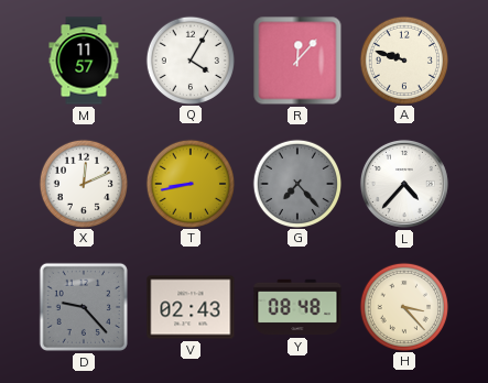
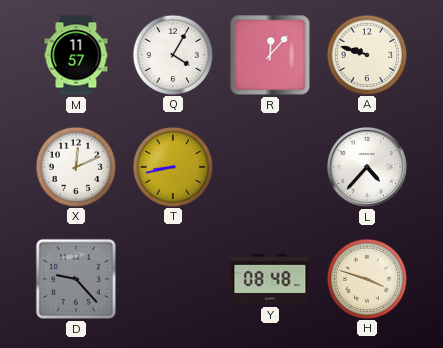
G: 7:23 -> none
V: 02:43 -> none
H: 3:23 -> 3:48
